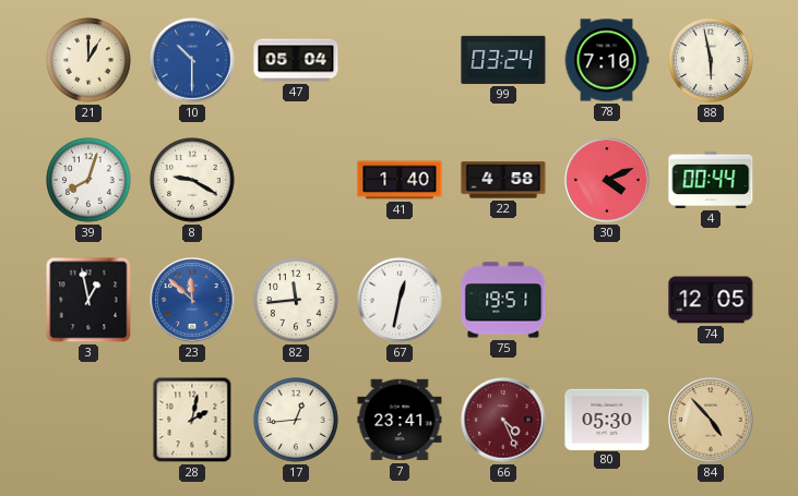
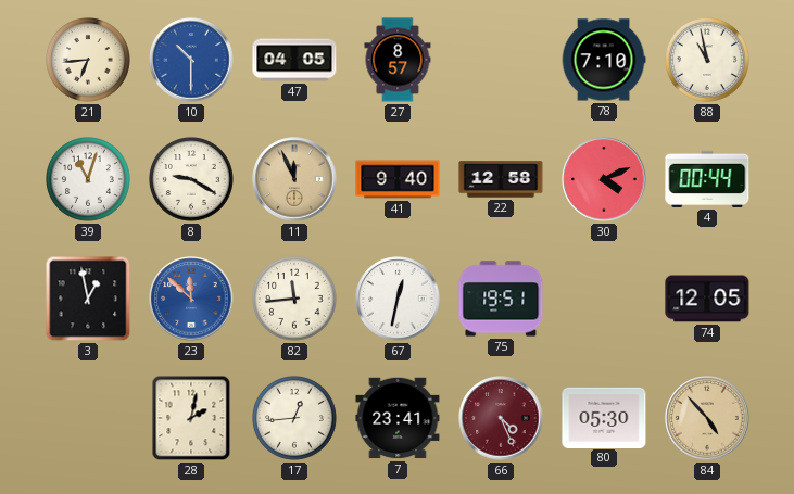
21: 1:00 -> 6:44
47: 05:04 -> 04:05
27: none -> 8:57
99: 03:24 -> none
88: 5:58 -> 10:58
39: 8:03 -> 11:03
11: none -> 11:56
41: 1:40 -> 9:40
22: 4:58 -> 12:58
